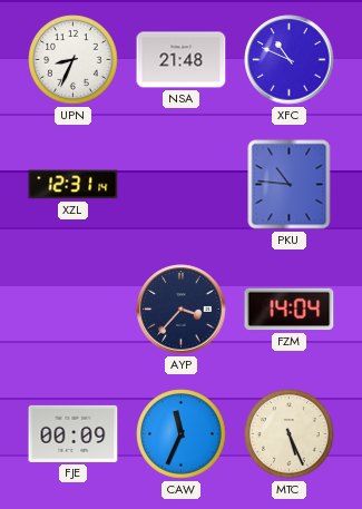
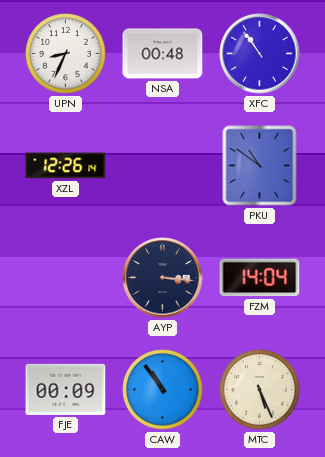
NSA: 21:48 -> 00:48
XFC: 10:49 -> 10:54
XZL: 12:31 -> 12:26
PKU: 10:46 -> 10:51
AYP: 3:37 -> 3:16
CAW: 11:34 -> 10:54
